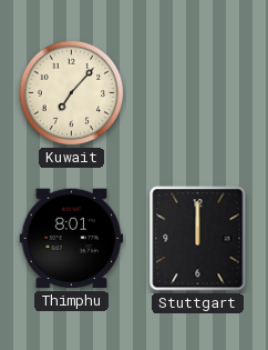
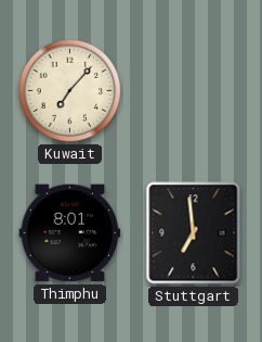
Stuttgart: 12:00 -> 6:59
